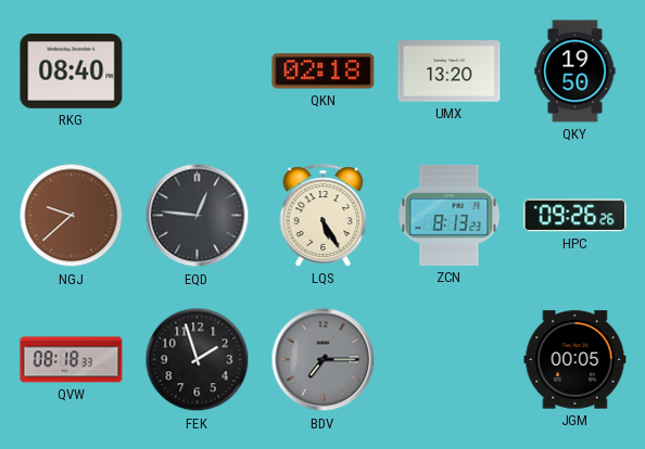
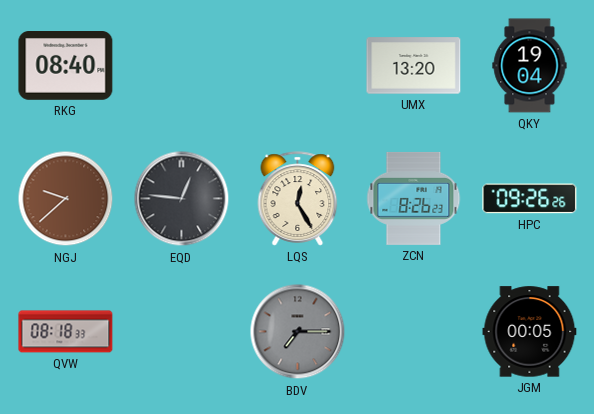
QKN: 02:18 -> none
QKY: 19:50 -> 19:04
LQS: 5:25 -> 12:25
ZCN: 8:13 -> 8:26
FEK: 1:57 -> none
